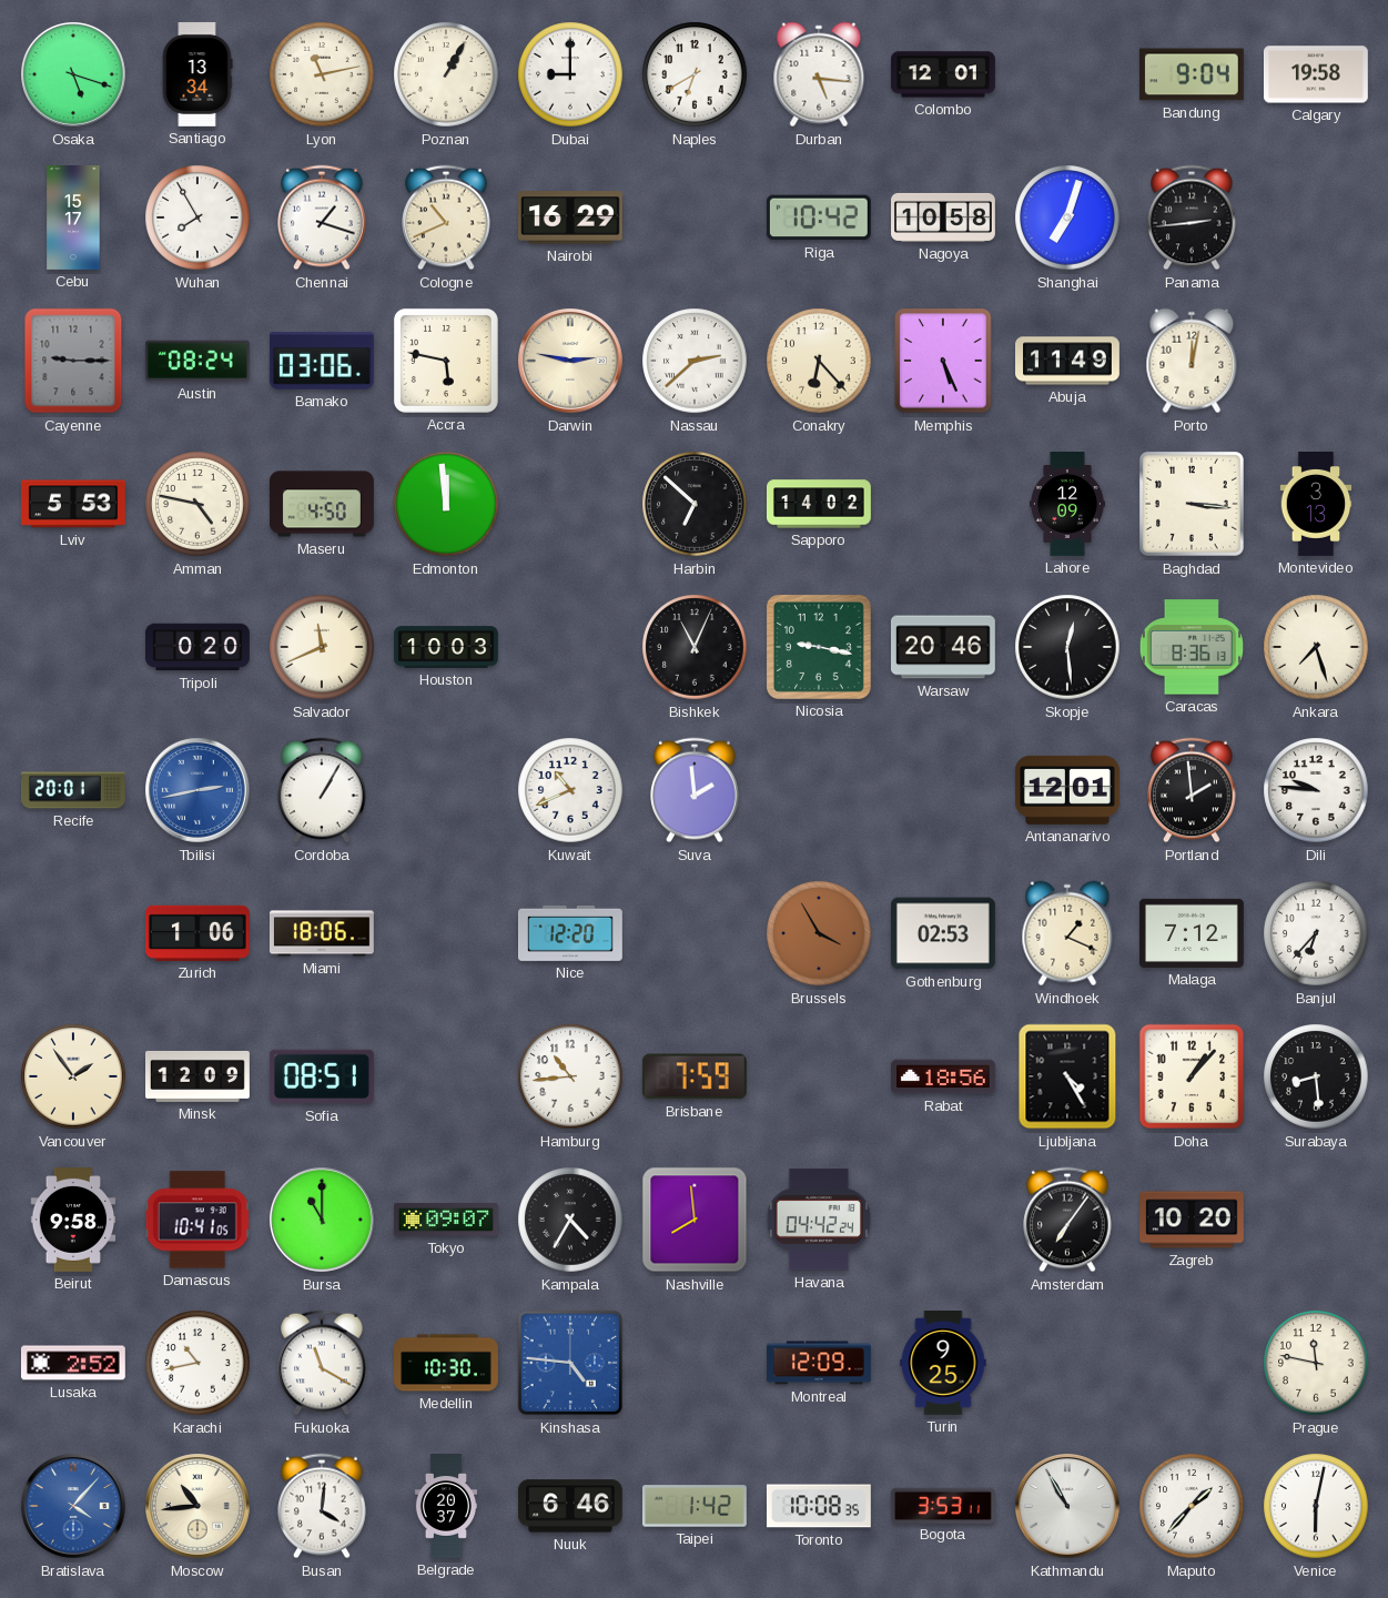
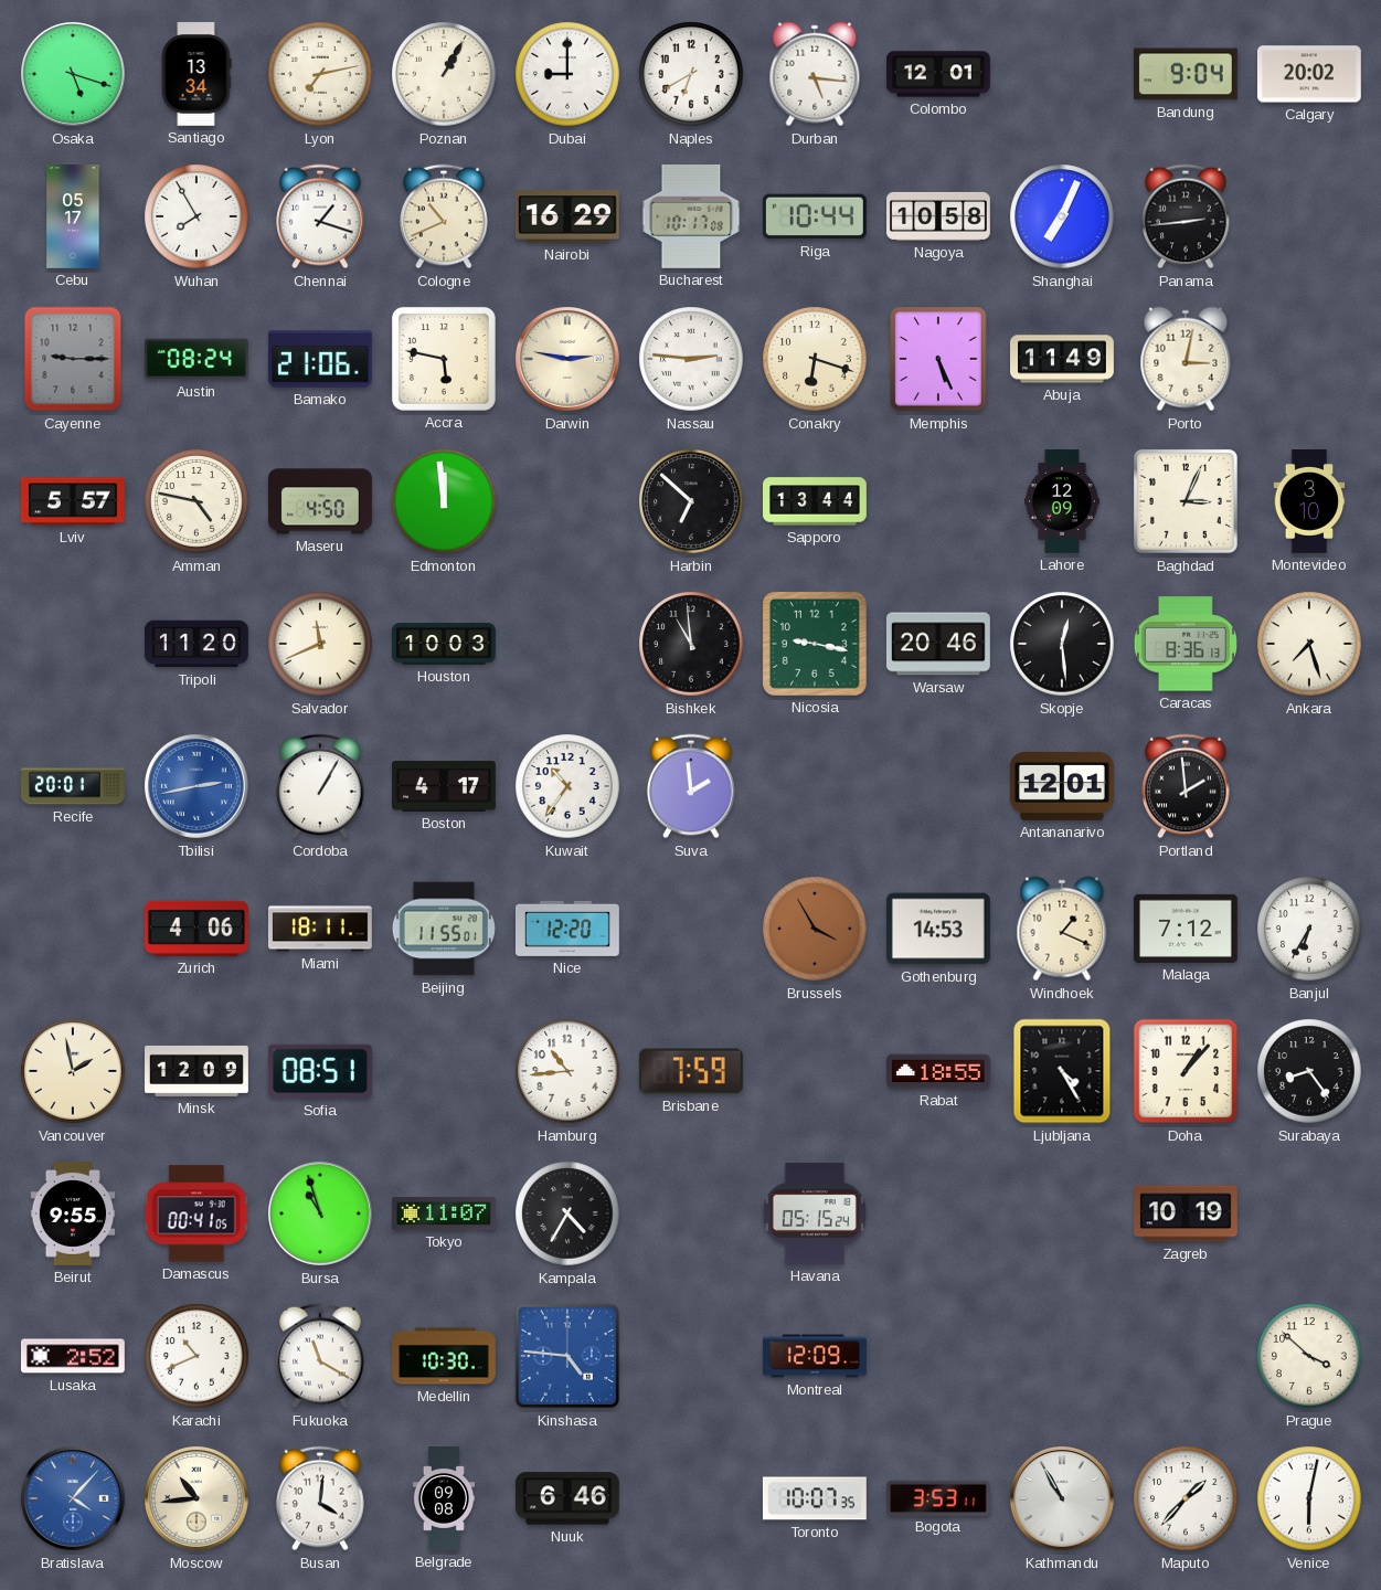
Lyon: 11:13 -> 7:13
Calgary: 19:58 -> 20:02
Cebu: 15:17 -> 05:17
Bucharest: none -> 10:17
Riga: 10:42 -> 10:44
Shanghai: 7:03 -> 7:04
Bamako: 03:06 -> 21:06
Nassau: 2:38 -> 2:46
Conakry: 6:23 -> 6:18
Porto: 12:02 -> 3:02
Lviv: 5:53 -> 5:57
Sapporo: 14:02 -> 13:44
Baghdad: 3:16 -> 3:04
Montevideo: 3:13 -> 3:10
Tripoli: 0:20 -> 11:20
Bishkek: 11:04 -> 10:59
Boston: none -> 4:17
Kuwait: 10:41 -> 10:36
Dili: 9:46 -> none
Zurich: 1:06 -> 4:06
Miami: 18:06 -> 18:11
Beijing: none -> 11:55
Gothenburg: 02:53 -> 14:53
Banjul: 6:37 -> 6:35
Vancouver: 1:54 -> 1:58
Rabat: 18:56 -> 18:55
Surabaya: 8:29 -> 8:24
Beirut: 9:58 -> 9:55
Damascus: 10:41 -> 00:41
Bursa: 11:00 -> 10:57
Tokyo: 09:07 -> 11:07
Nashville: 7:59 -> none
Havana: 04:42 -> 05:15
Amsterdam: 7:06 -> none
Zagreb: 10:20 -> 10:19
Karachi: 10:43 -> 10:41
Turin: 9:25 -> none
Prague: 11:47 -> 3:52
Belgrade: 20:37 -> 09:08
Taipei: 1:42 -> none
Toronto: 10:08 -> 10:07
